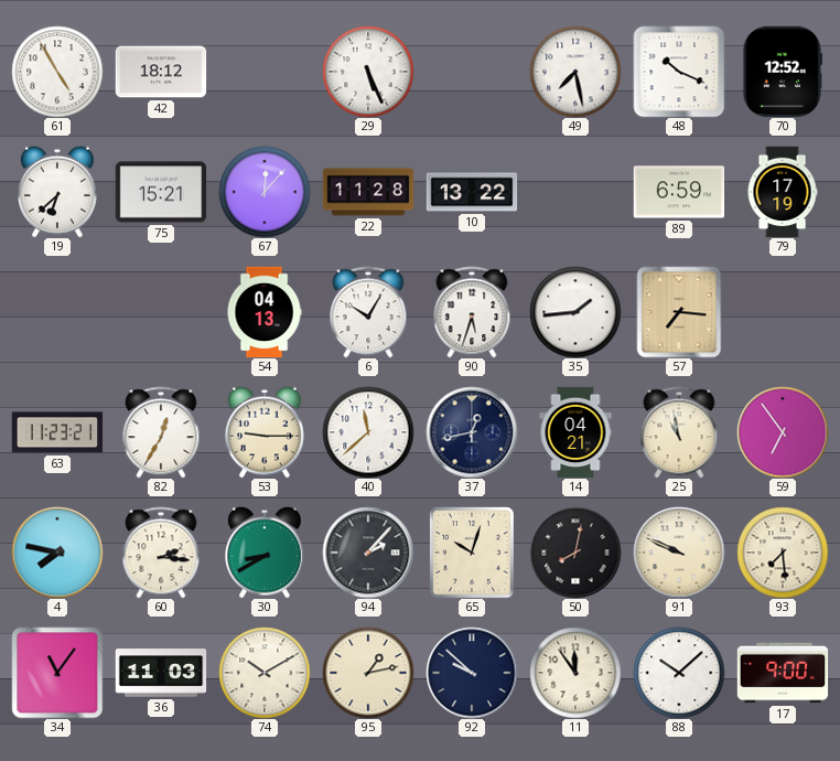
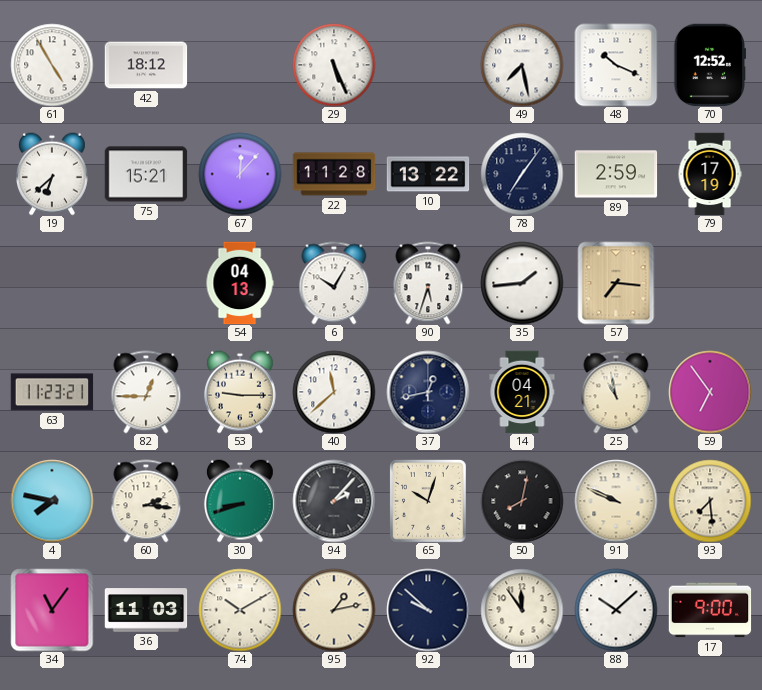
78: none -> 7:06
89: 6:59 -> 2:59
82: 12:35 -> 12:45
30: 8:40 -> 8:42
